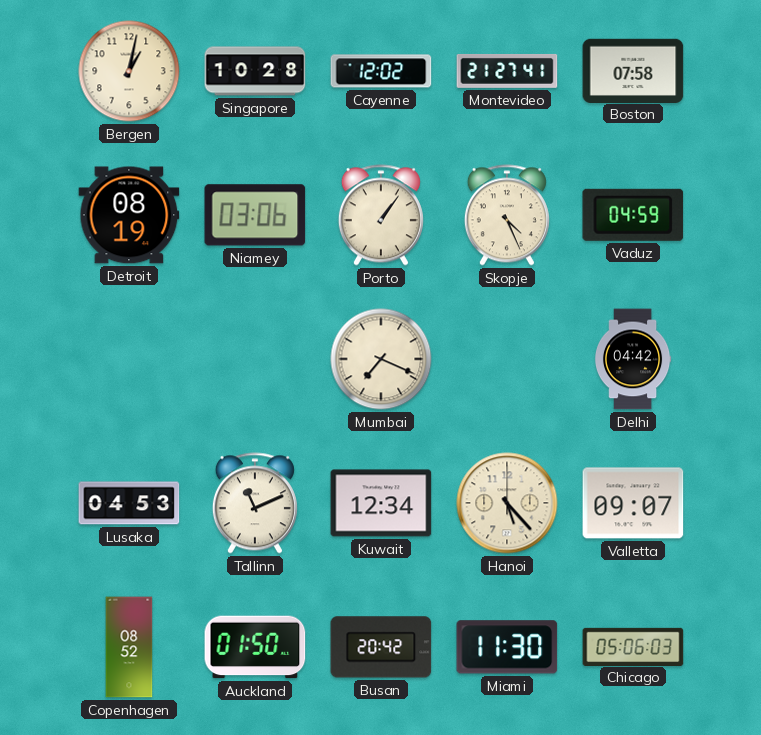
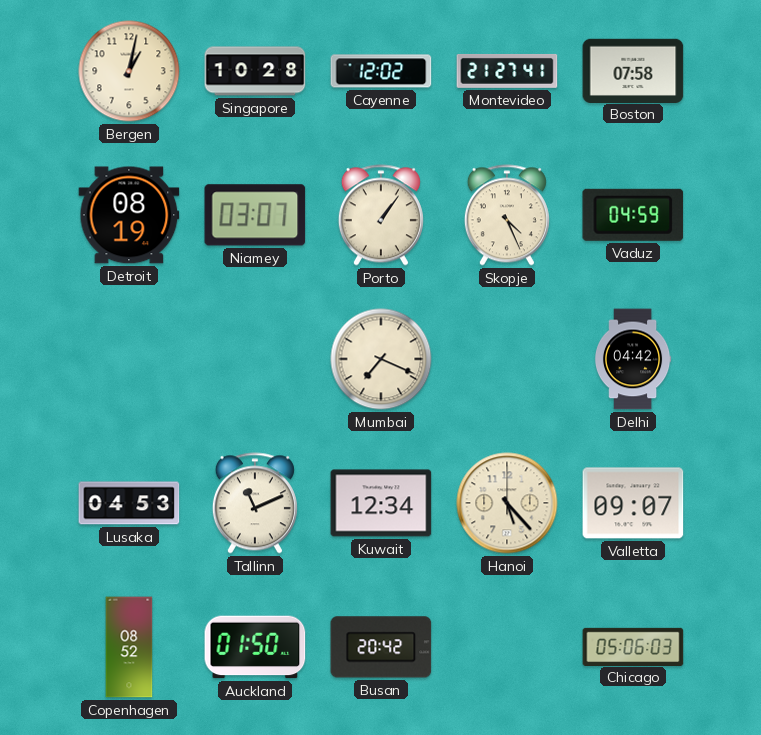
Niamey: 03:06 -> 03:07
Miami: 11:30 -> none
